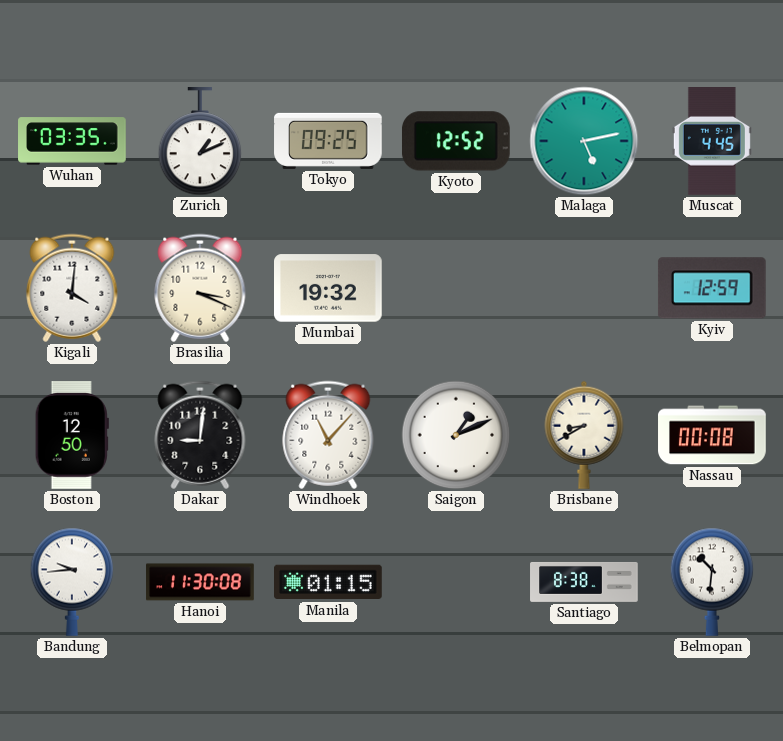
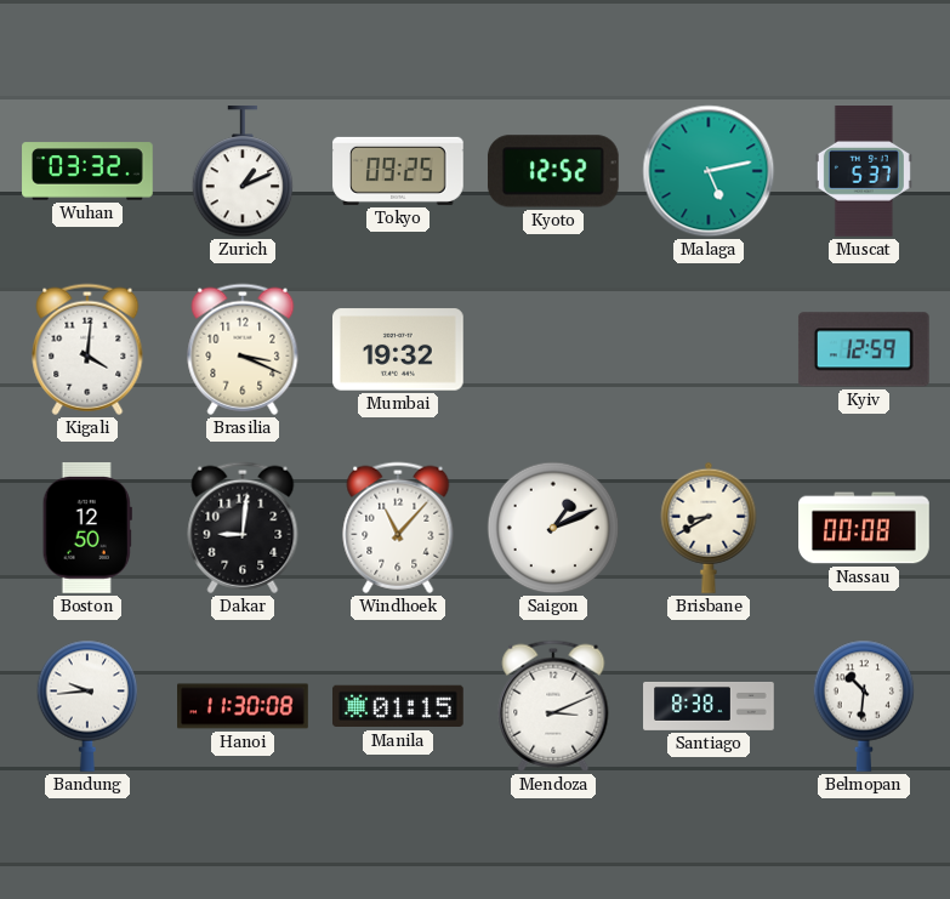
Wuhan: 03:35 -> 03:32
Muscat: 4:45 -> 5:37
Mendoza: none -> 3:11
